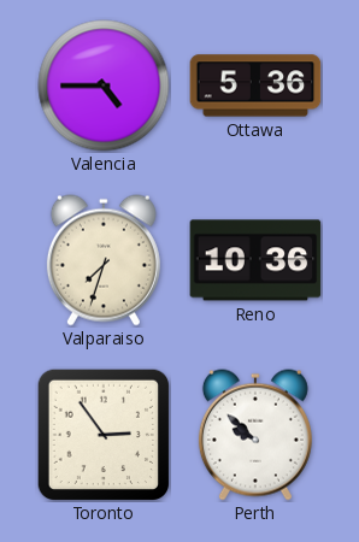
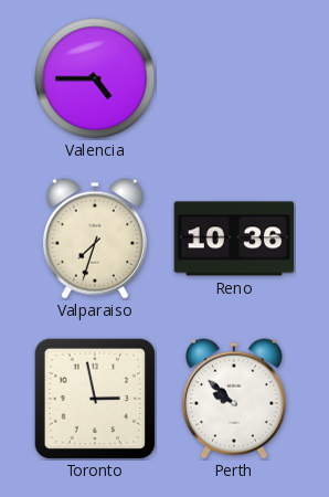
Ottawa: 5:36 -> none
Toronto: 2:54 -> 2:58
